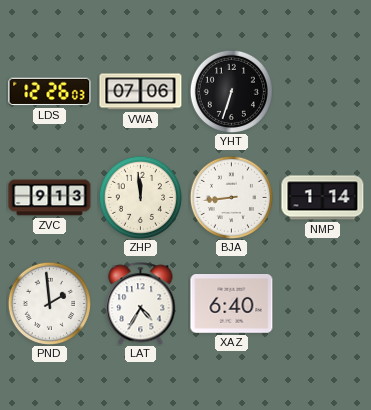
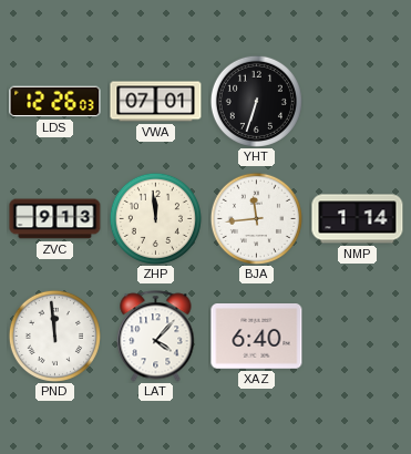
VWA: 07:06 -> 07:01
BJA: 8:44 -> 11:44
PND: 1:59 -> 11:59
LAT: 4:35 -> 4:07
